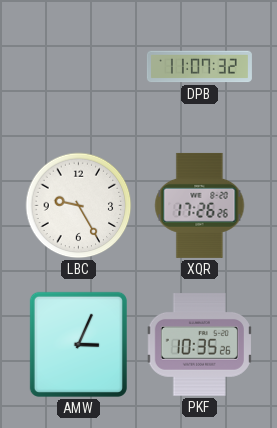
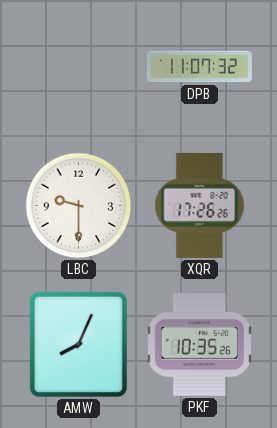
LBC: 9:25 -> 9:30
AMW: 3:04 -> 8:04
